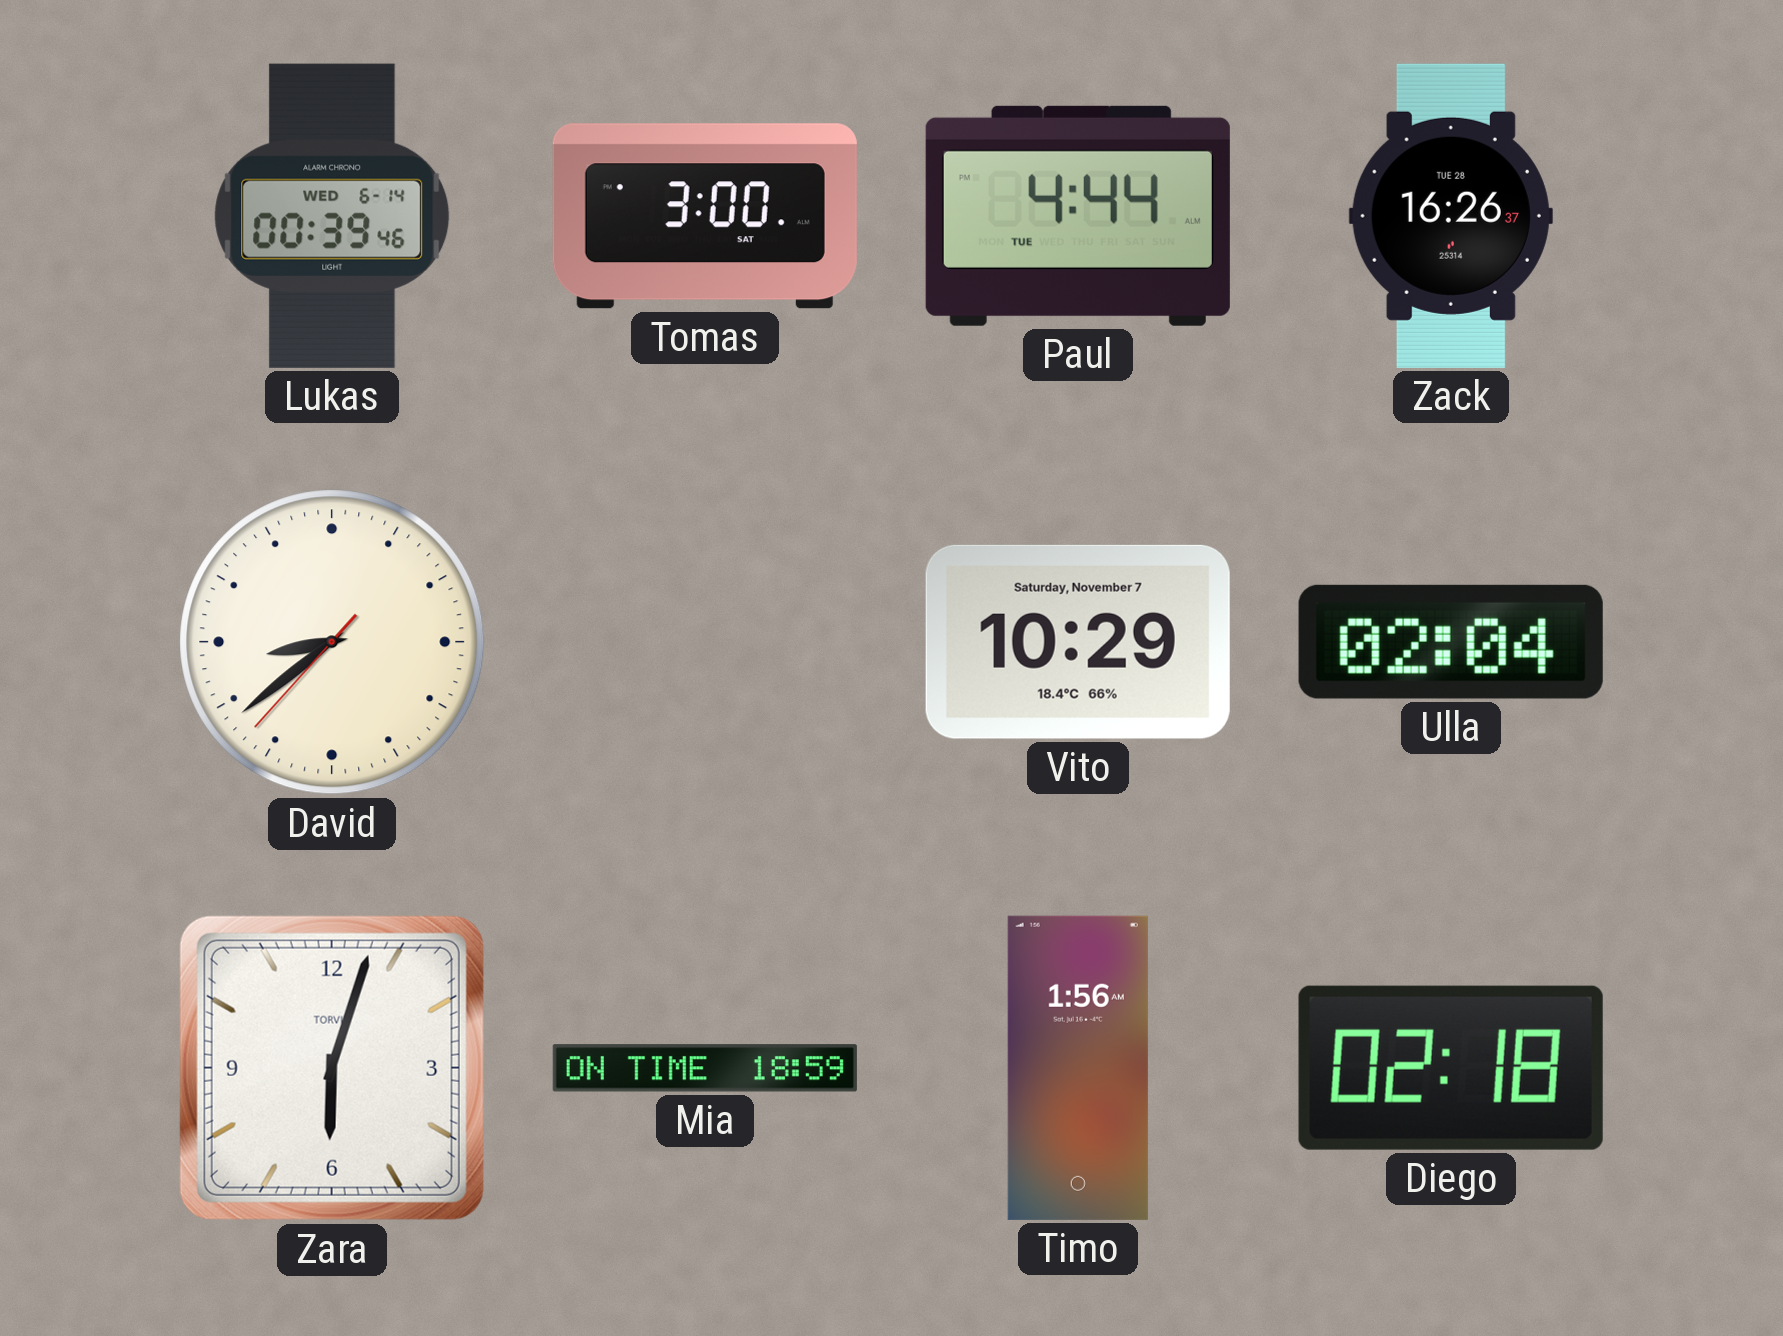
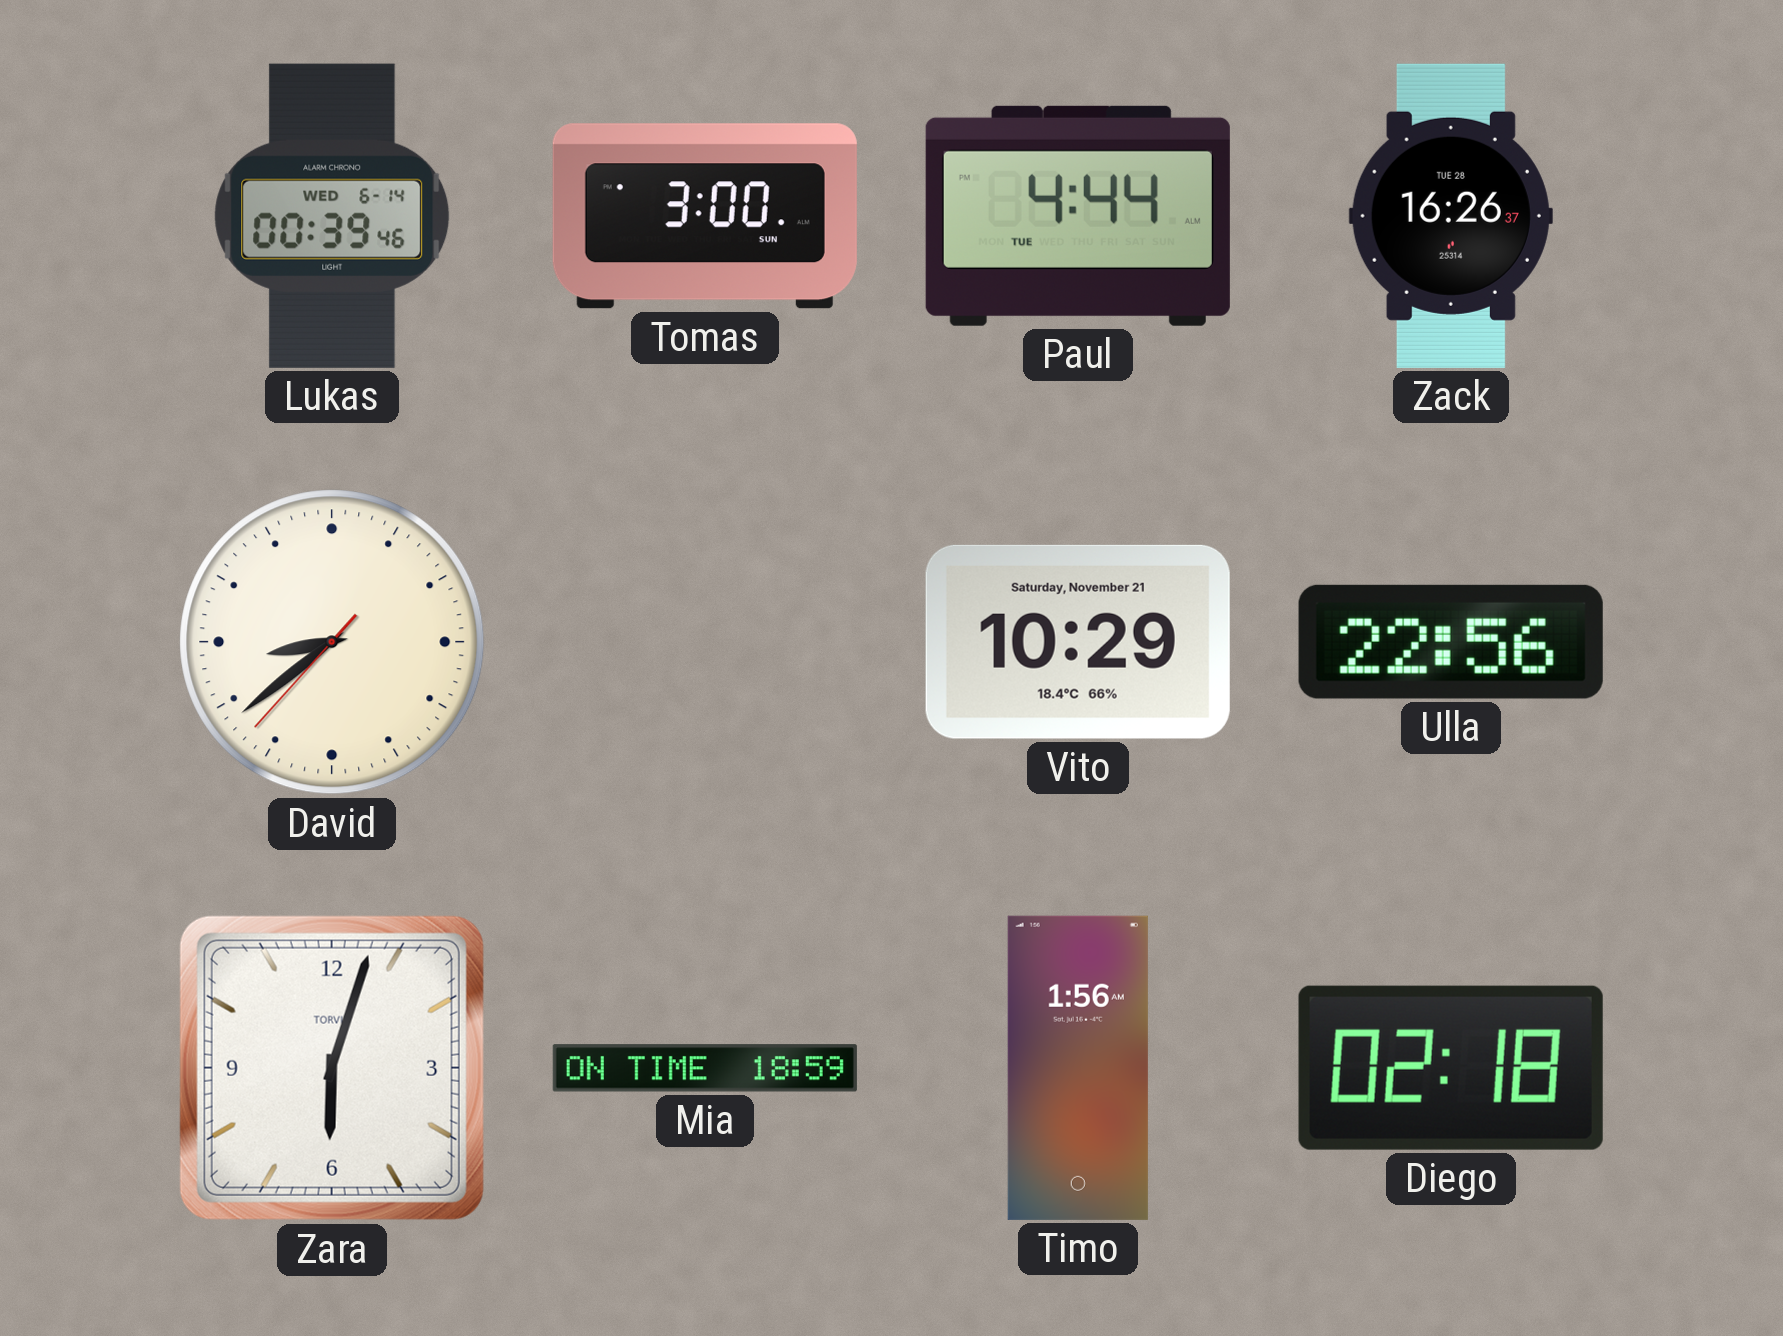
Tomas date: SAT -> SUN
Vito date: Saturday, November 7 -> Saturday, November 21
Ulla: 02:04 -> 22:56
